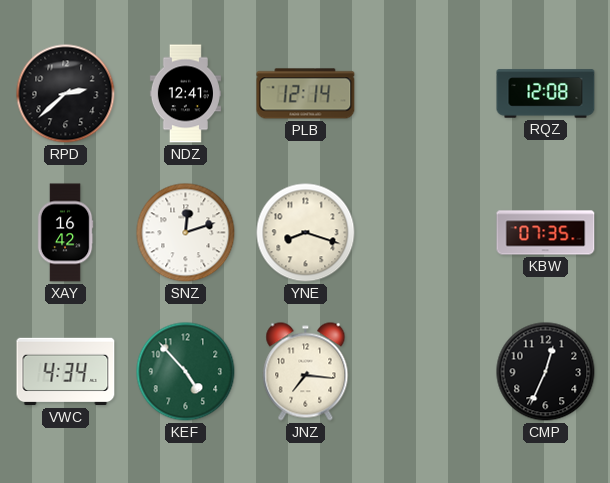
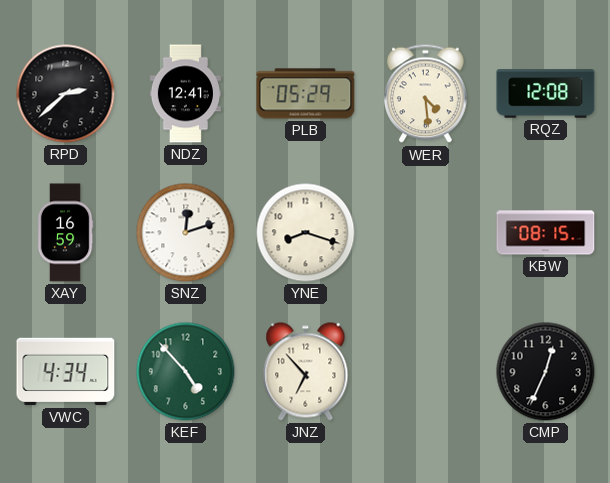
PLB: 12:14 -> 05:29
WER: none -> 4:29
XAY: 16:42 -> 16:59
KBW: 07:35 -> 08:15
JNZ: 7:16 -> 6:53
